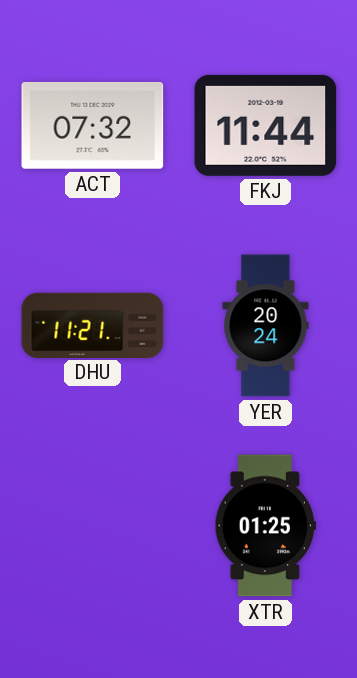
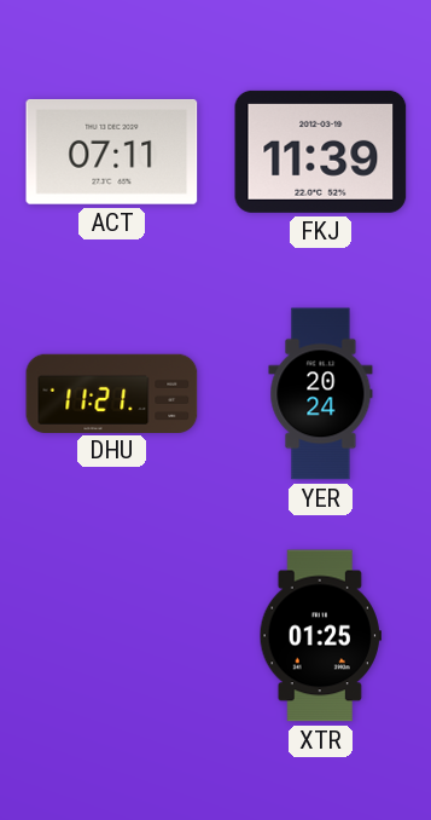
ACT: 07:32 -> 07:11
FKJ: 11:44 -> 11:39
